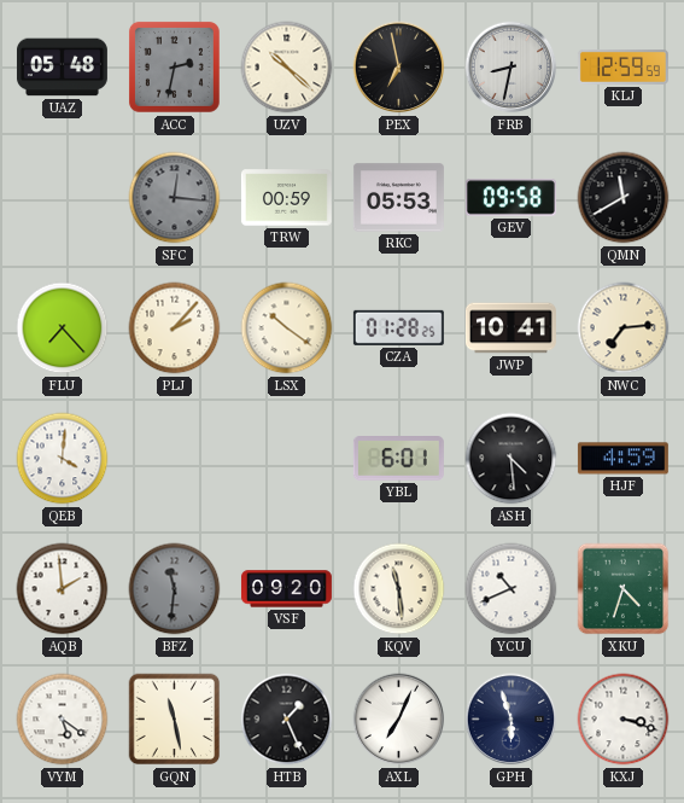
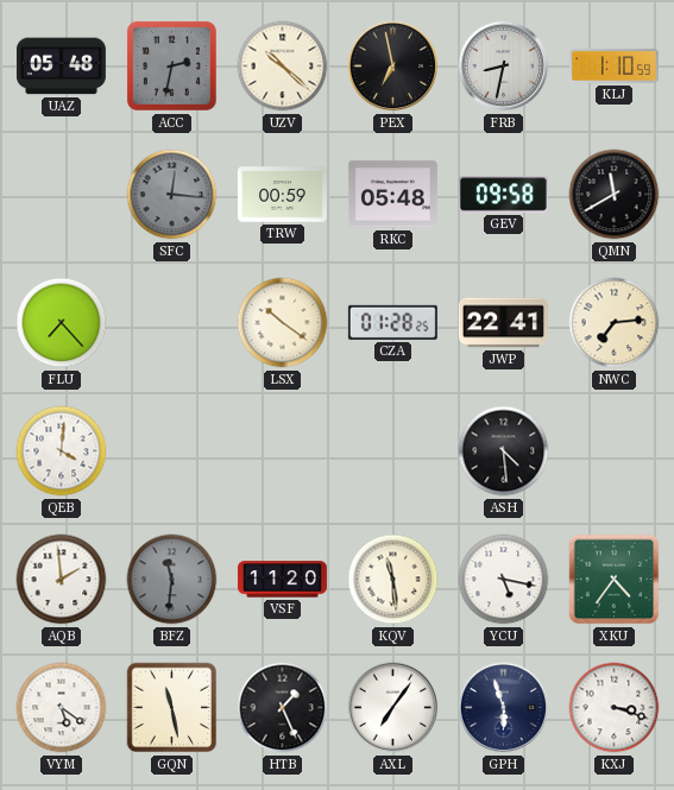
KLJ: 12:59 -> 1:10
RKC: 05:53 -> 05:48
PLJ: 2:07 -> none
JWP: 10:41 -> 22:41
YBL: 6:01 -> none
HJF: 4:59 -> none
VSF: 09:20 -> 11:20
YCU: 10:41 -> 5:17
XKU: 4:33 -> 4:36
AXL: 7:04 -> 7:06
